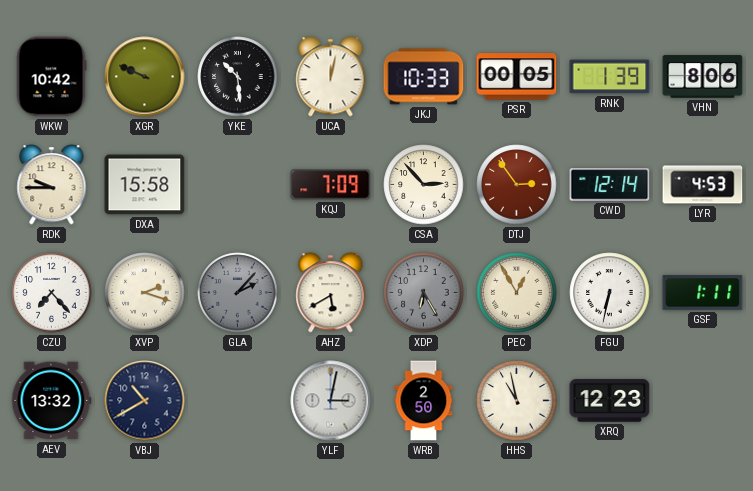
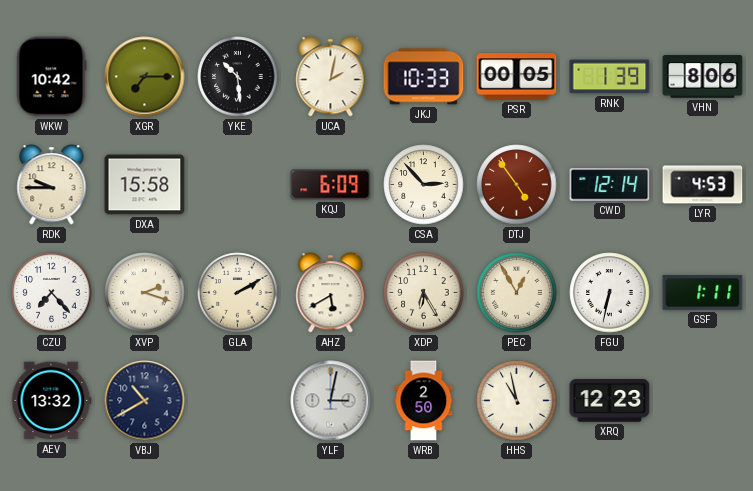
XGR: 9:49 -> 7:15
UCA: 12:02 -> 2:02
KQJ: 7:09 -> 6:09
DTJ: 2:54 -> 4:54
GLA: 2:07 -> 2:10
GLA dial: grey -> cream
XDP dial: grey -> cream
